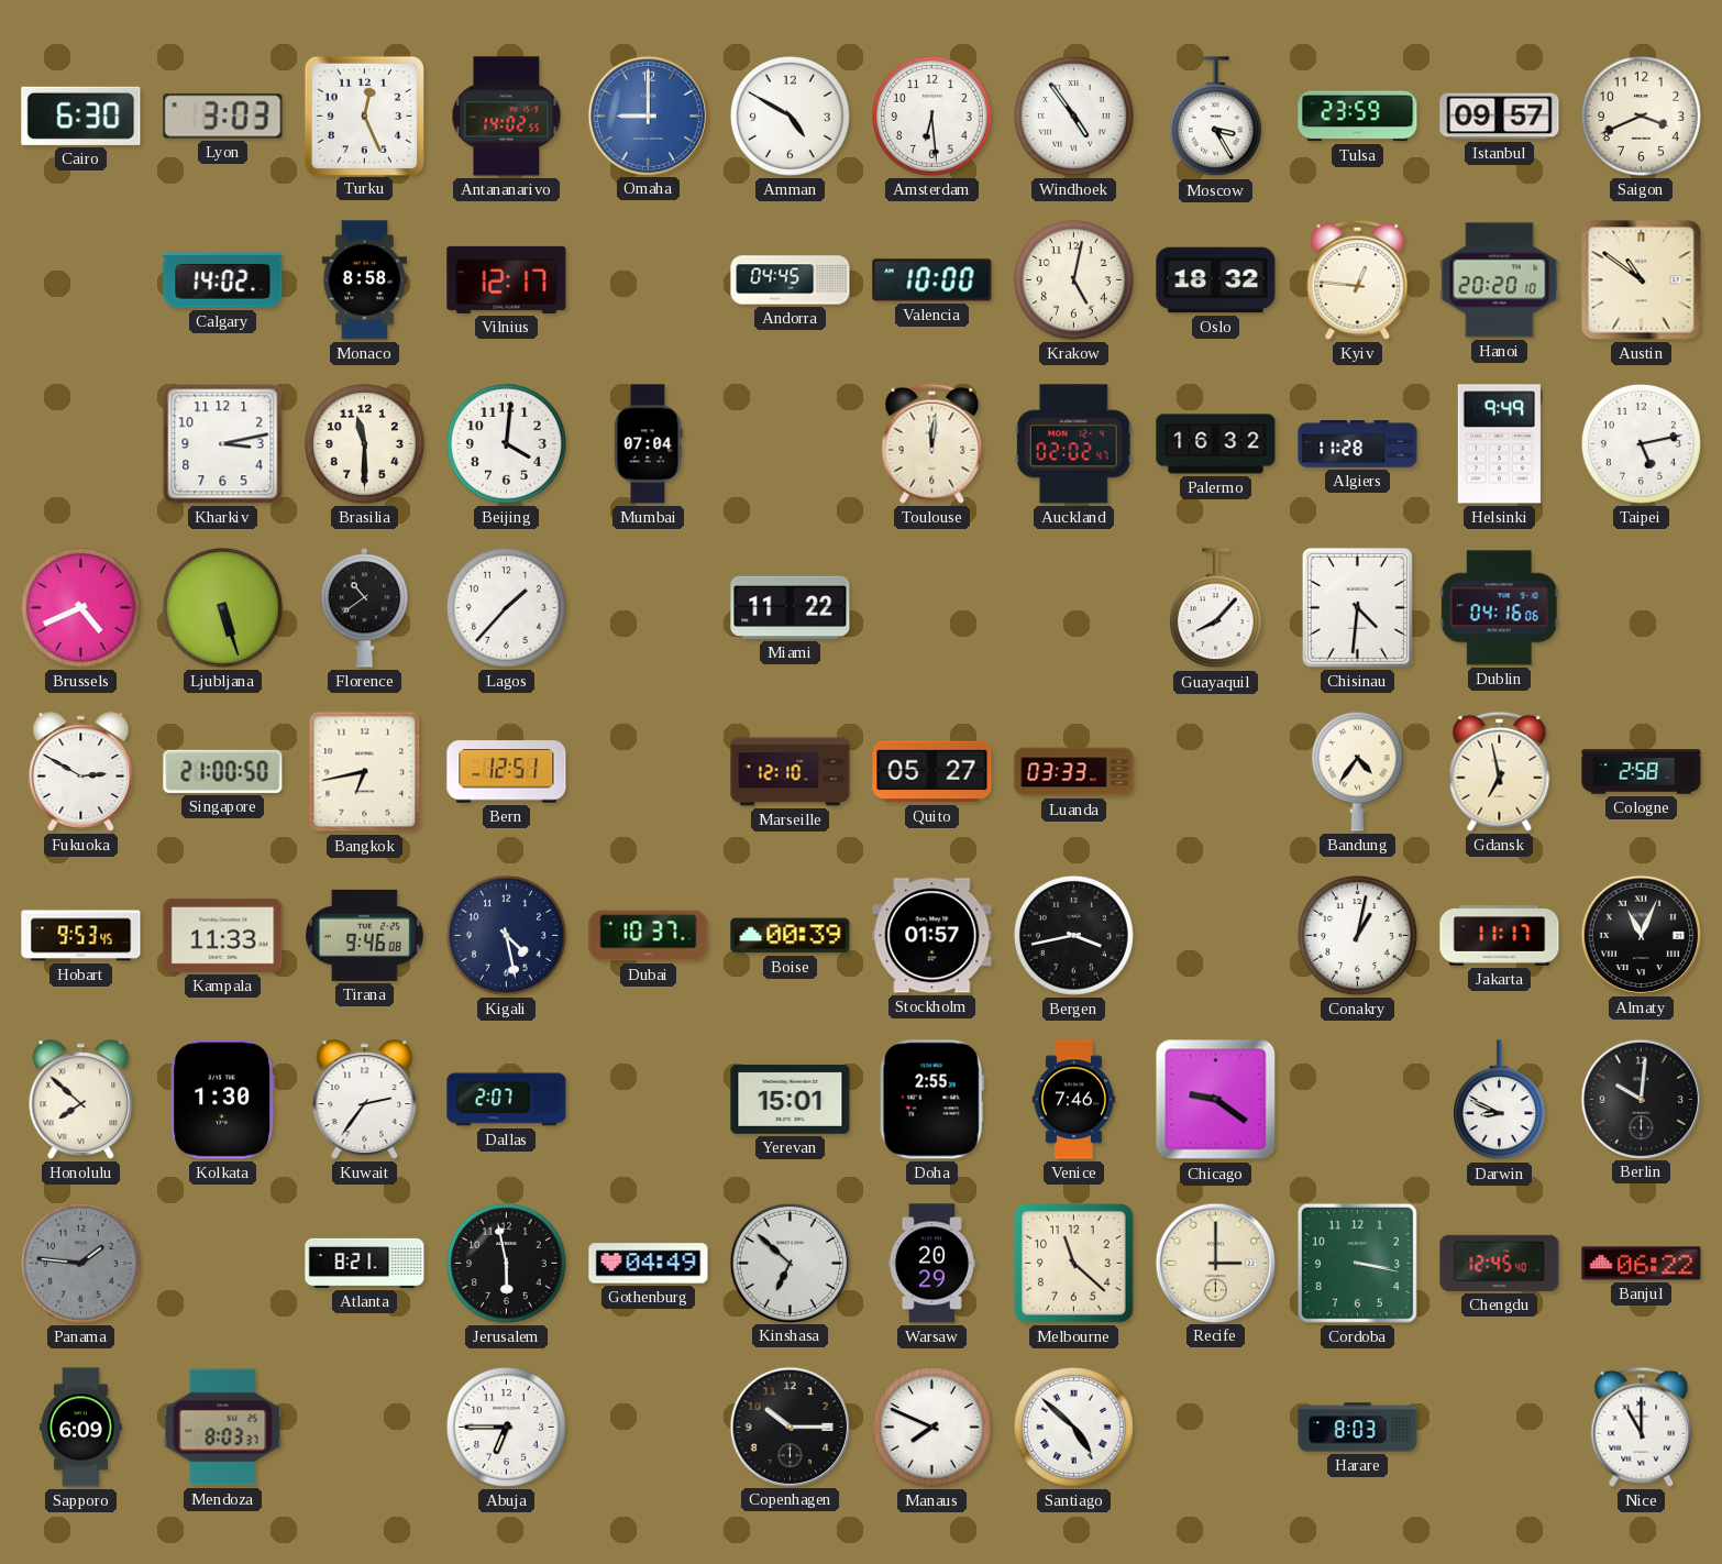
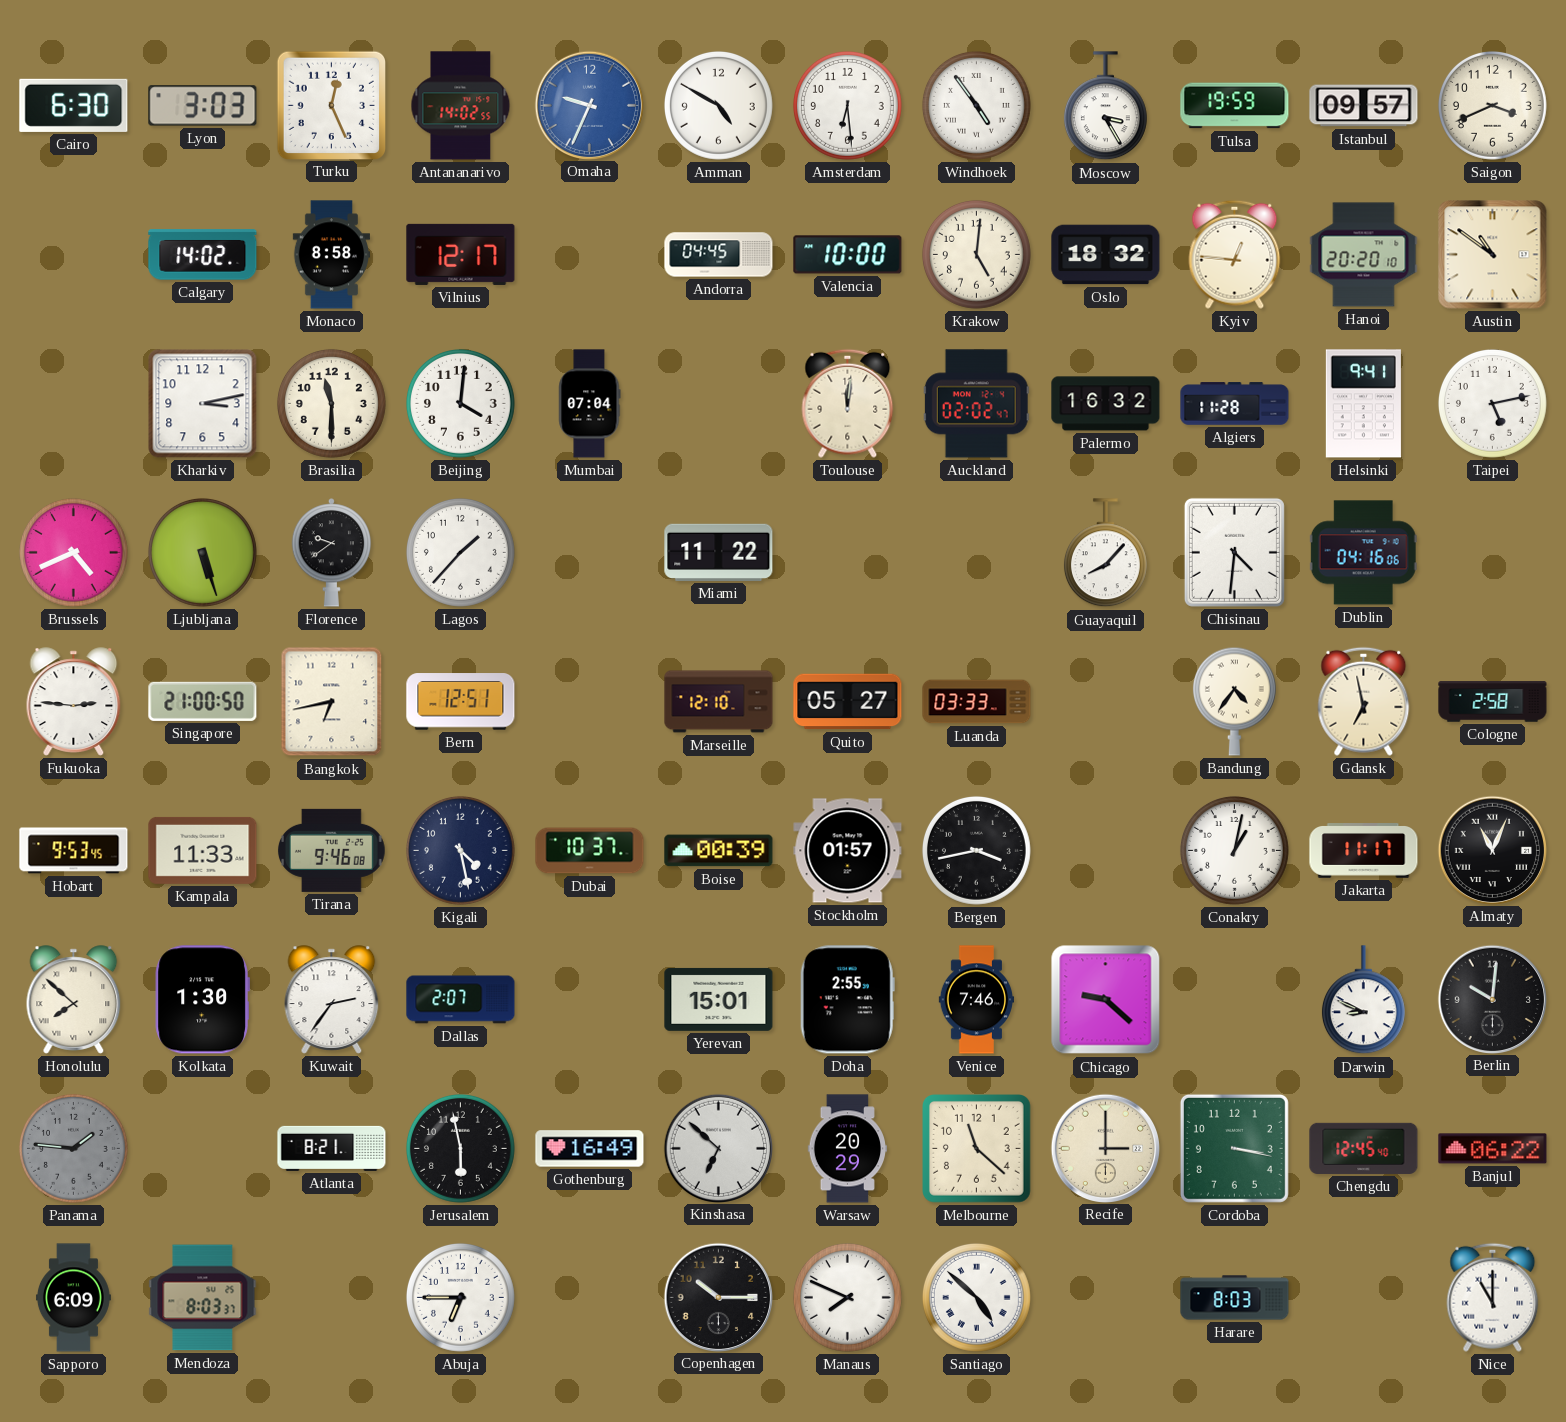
Omaha: 9:00 -> 9:34
Tulsa: 23:59 -> 19:59
Krakow: 5:02 -> 5:01
Helsinki: 9:49 -> 9:41
Florence: 10:39 -> 9:39
Fukuoka: 2:50 -> 2:46
Chicago: 9:21 -> 9:22
Gothenburg: 04:49 -> 16:49
